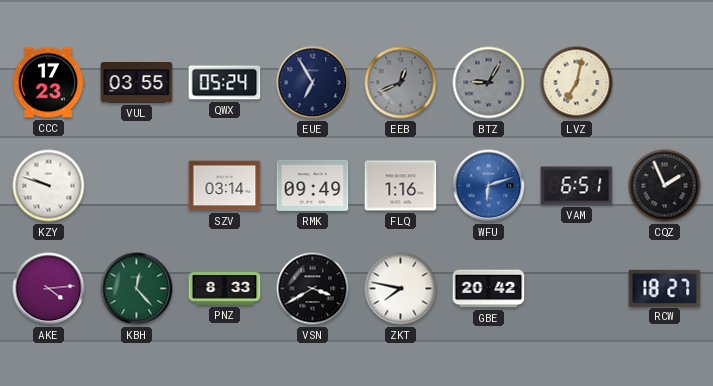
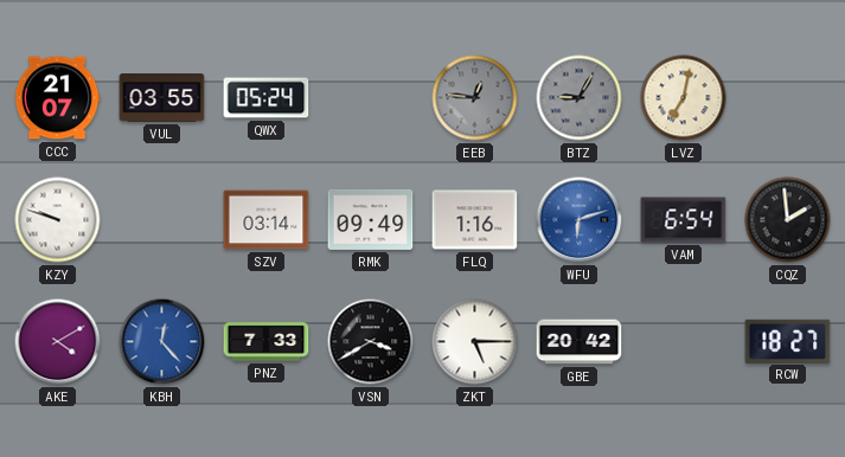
CCC: 17:23 -> 21:07
EUE: 6:55 -> none
EEB: 12:41 -> 12:46
VAM: 6:51 -> 6:54
CQZ: 1:56 -> 1:59
AKE: 4:14 -> 4:10
KBH dial: green -> blue
PNZ: 8:33 -> 7:33
ZKT: 7:47 -> 5:15
